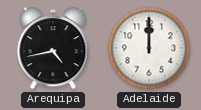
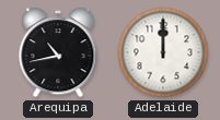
Arequipa: 4:43 -> 10:43
